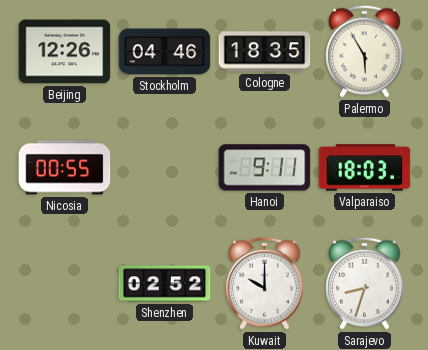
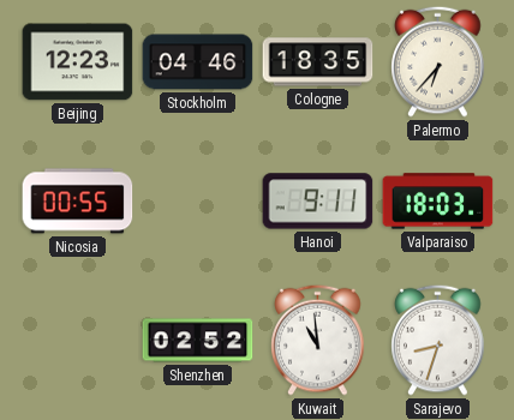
Beijing: 12:26 -> 12:23
Palermo: 5:55 -> 6:37
Kuwait: 10:00 -> 10:59
